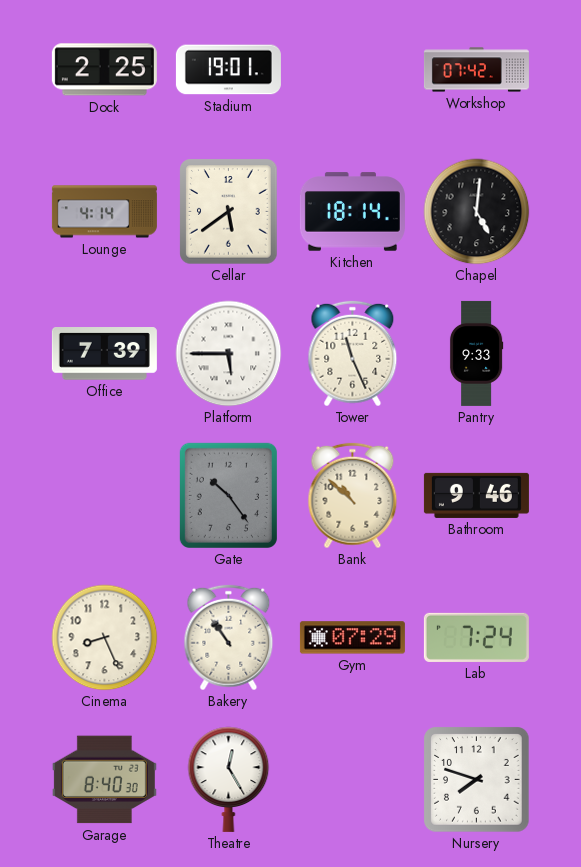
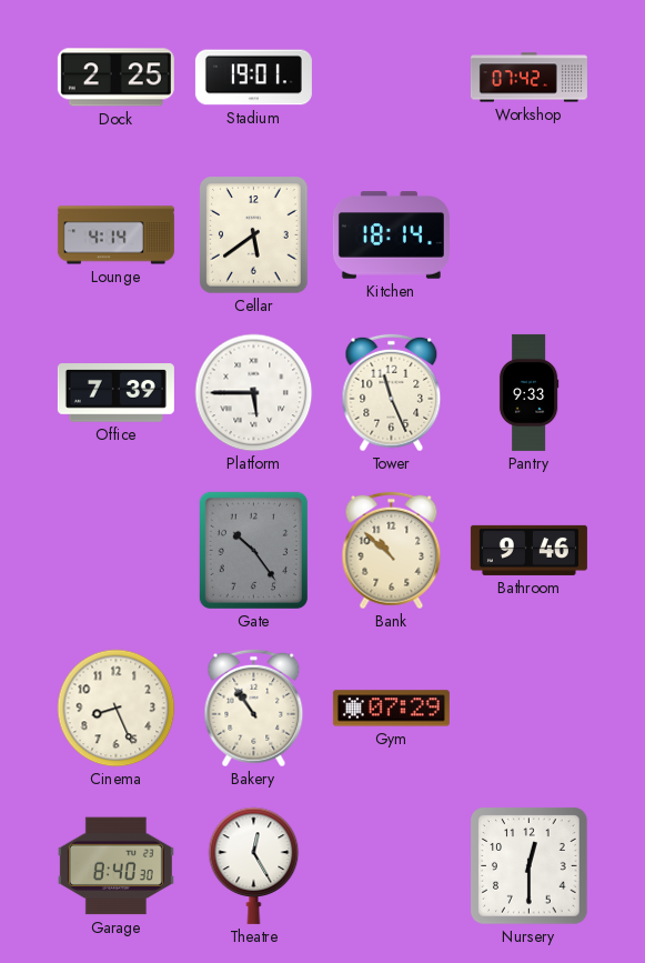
Chapel: 5:01 -> none
Lab: 7:24 -> none
Nursery: 7:48 -> 12:30
